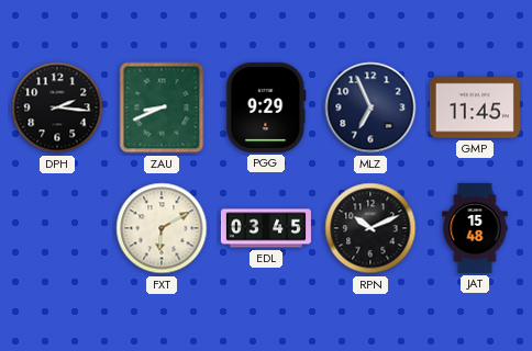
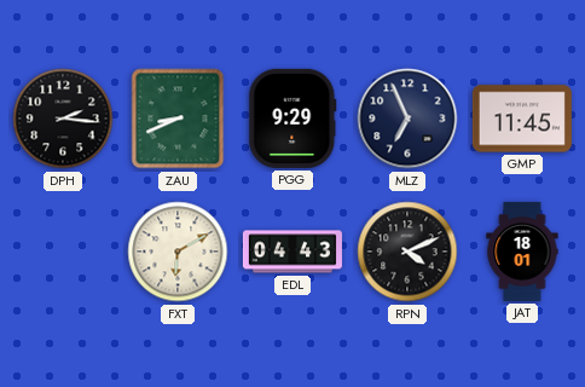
EDL: 03:45 -> 04:43
RPN: 10:11 -> 4:11
JAT: 15:48 -> 18:01
